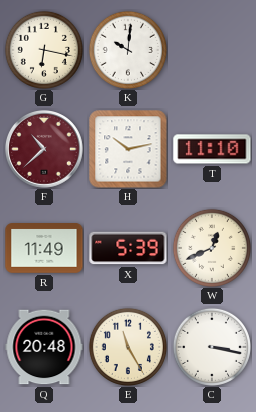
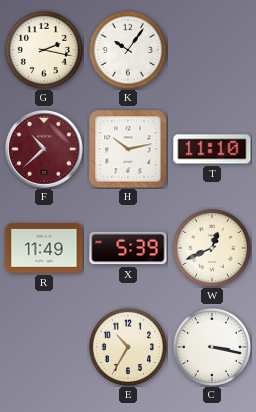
G: 6:17 -> 2:17
K: 10:01 -> 10:06
Q: 20:48 -> none
E: 11:25 -> 10:35
